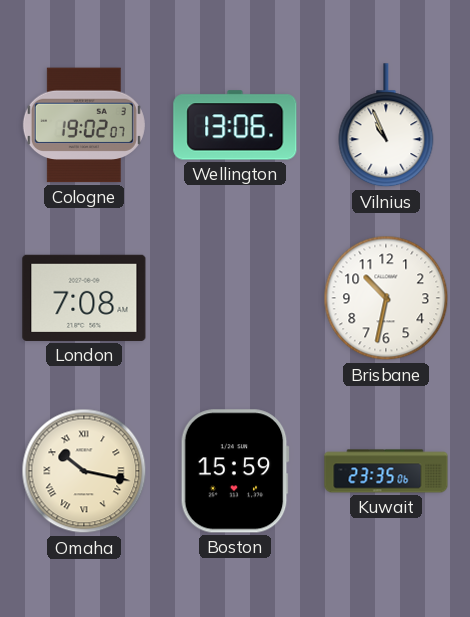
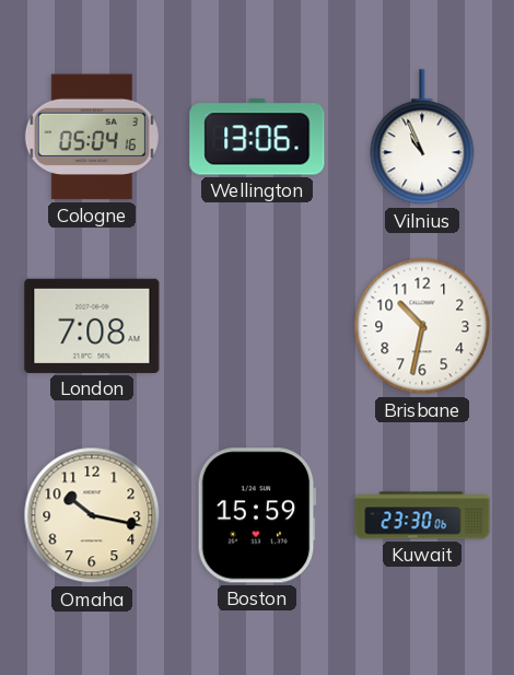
Cologne: 19:02 -> 05:04
Omaha numerals: Roman -> Arabic
Kuwait: 23:35 -> 23:30
